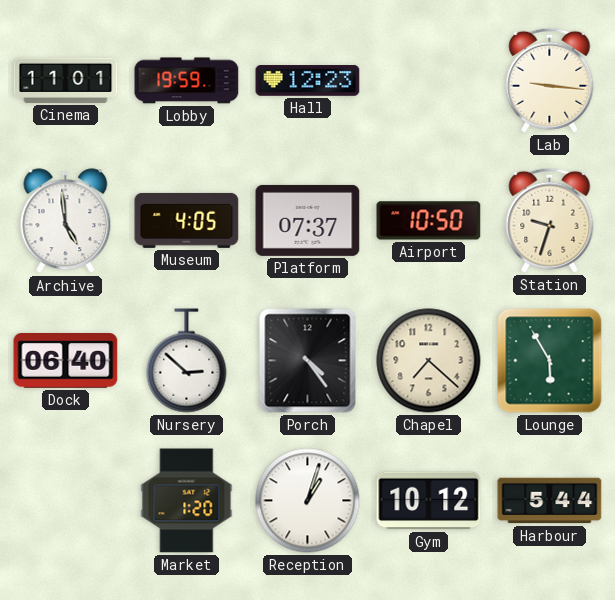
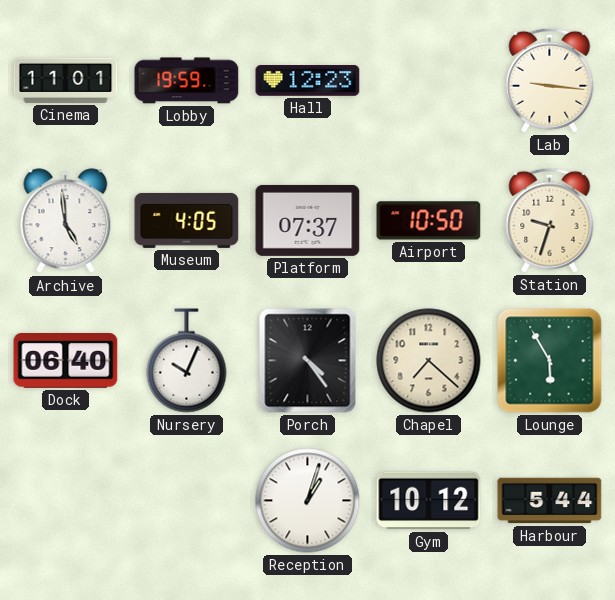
Nursery: 2:52 -> 10:04
Market: 1:20 -> none
